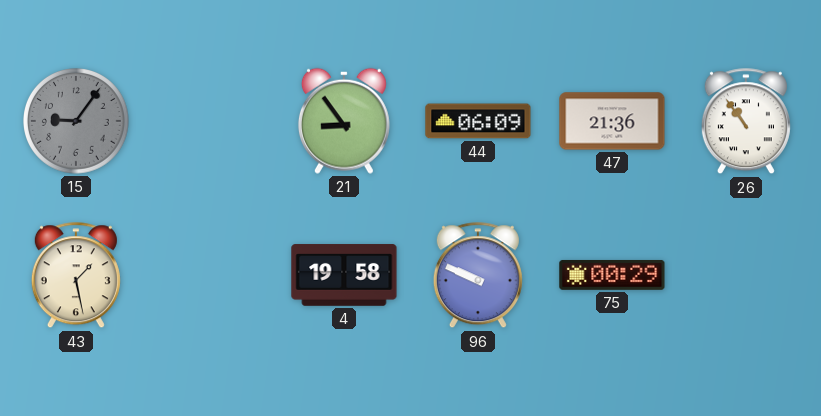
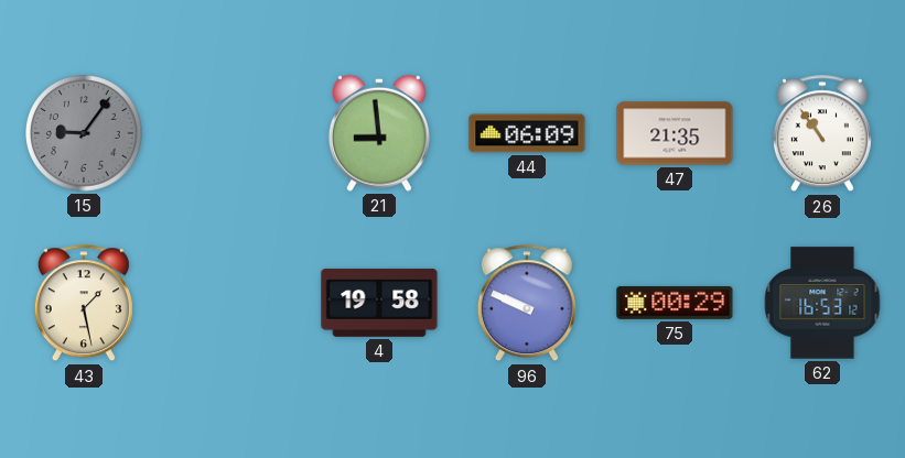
21: 8:54 -> 8:59
47: 21:36 -> 21:35
62: none -> 16:53
